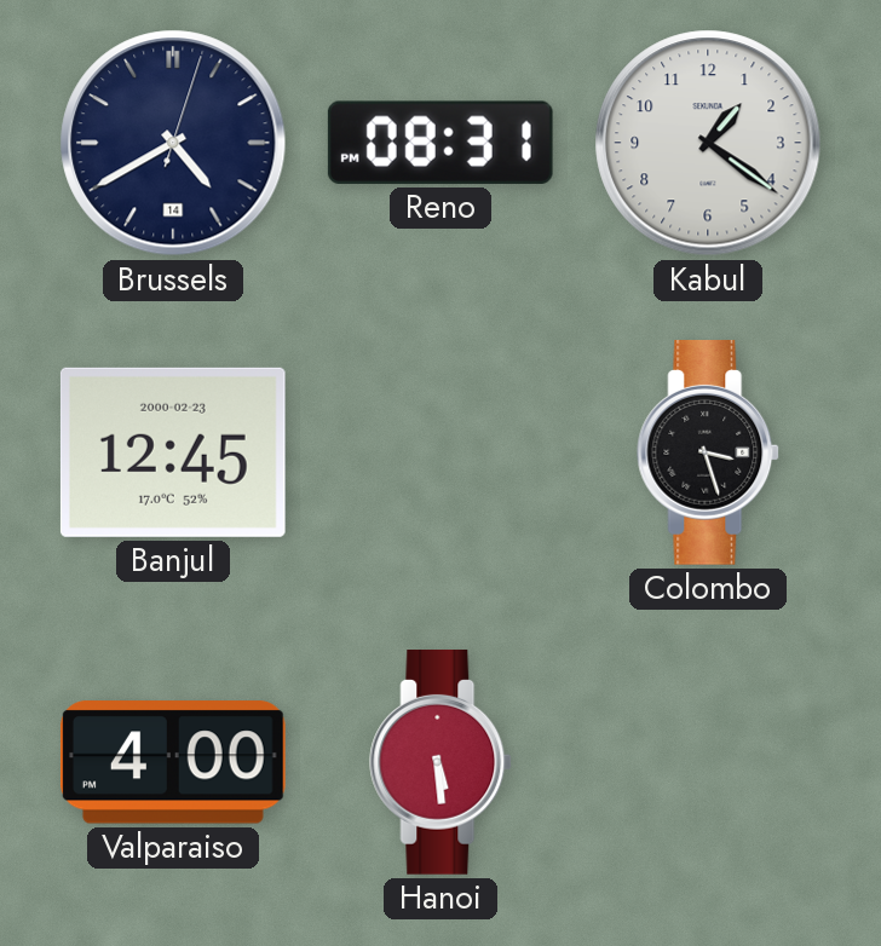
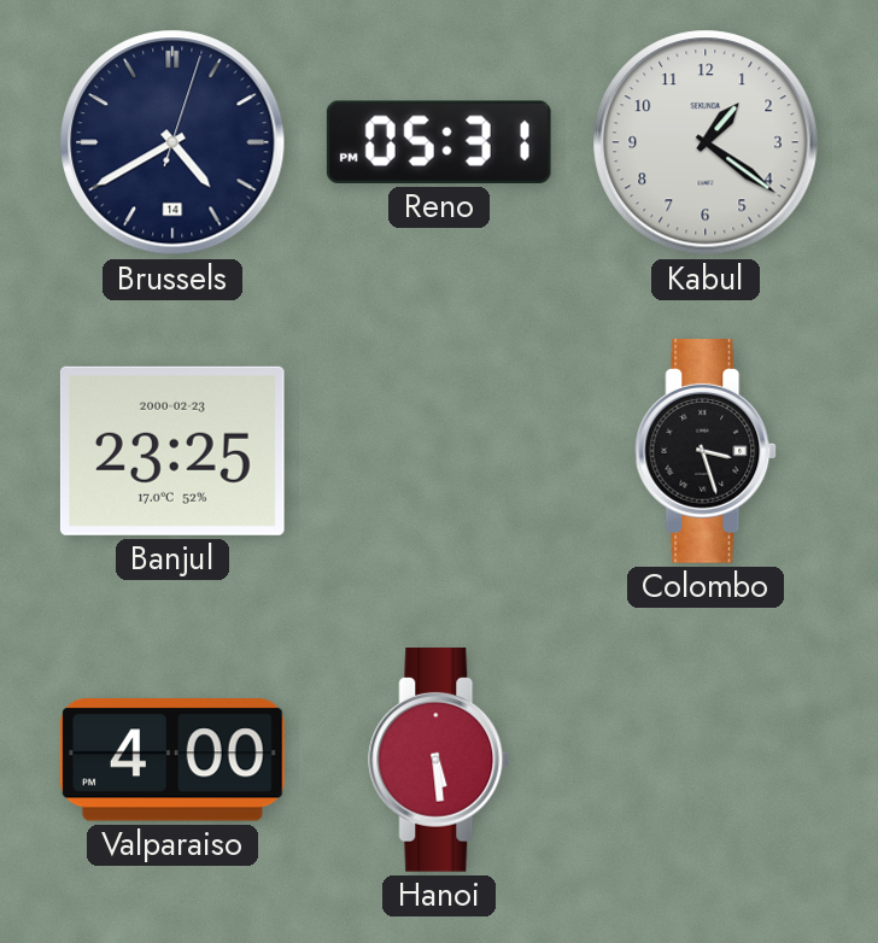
Reno: 08:31 -> 05:31
Banjul: 12:45 -> 23:25
